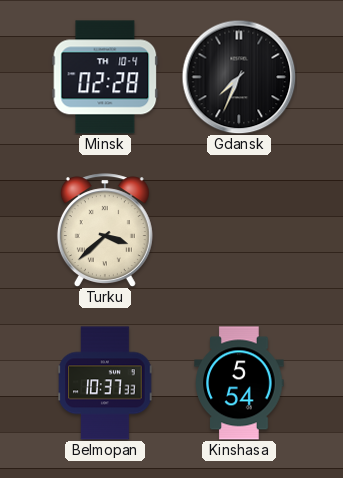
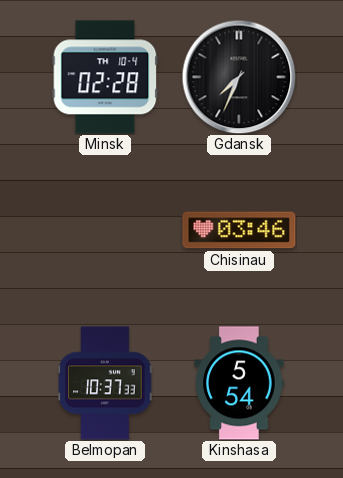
Turku: 3:38 -> none
Chisinau: none -> 03:46
